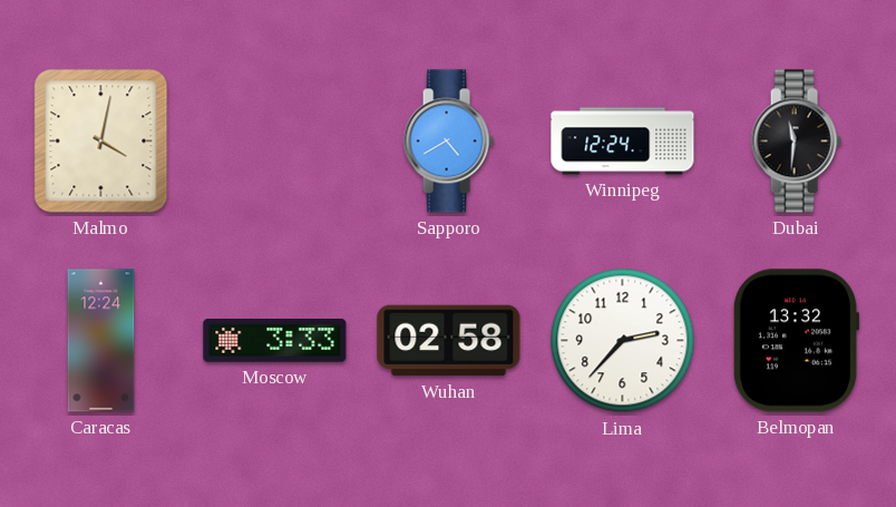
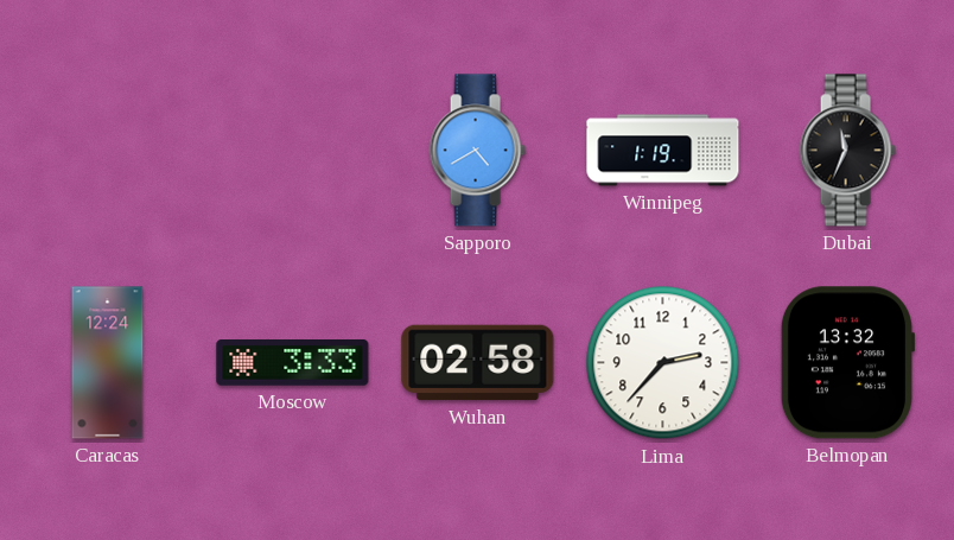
Malmo: 4:02 -> none
Winnipeg: 12:24 -> 1:19
Dubai: 11:31 -> 11:34
